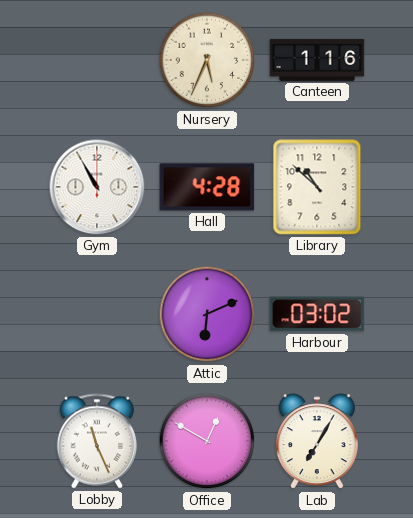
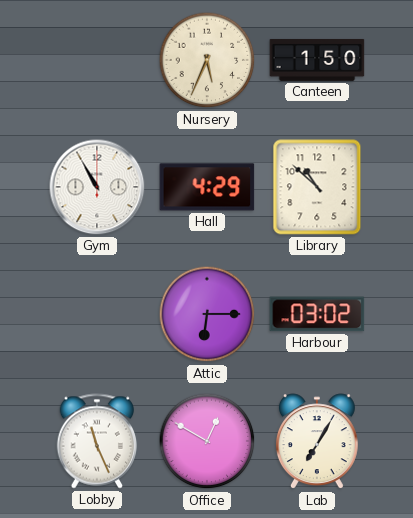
Canteen: 1:16 -> 1:50
Hall: 4:28 -> 4:29
Attic: 6:11 -> 6:15
